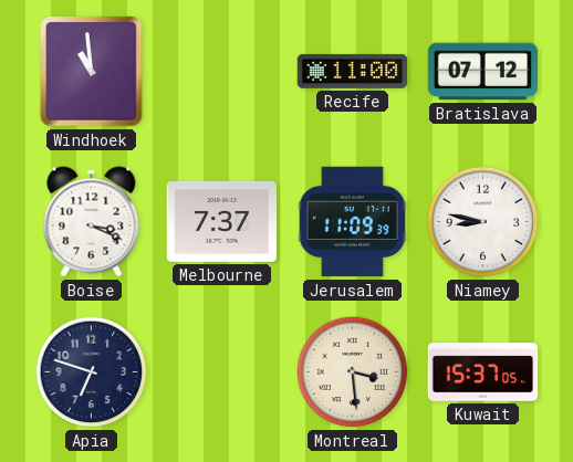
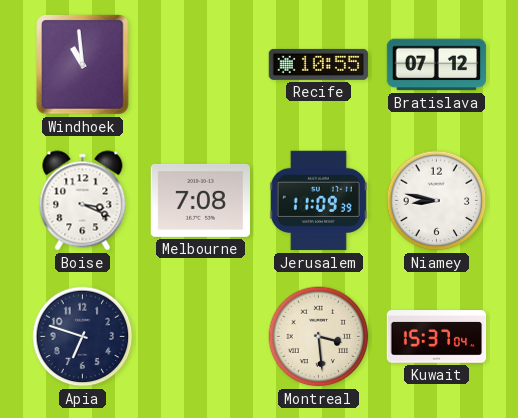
Recife: 11:00 -> 10:55
Melbourne: 7:37 -> 7:08
Kuwait: 15:37:05 -> 15:37:04
